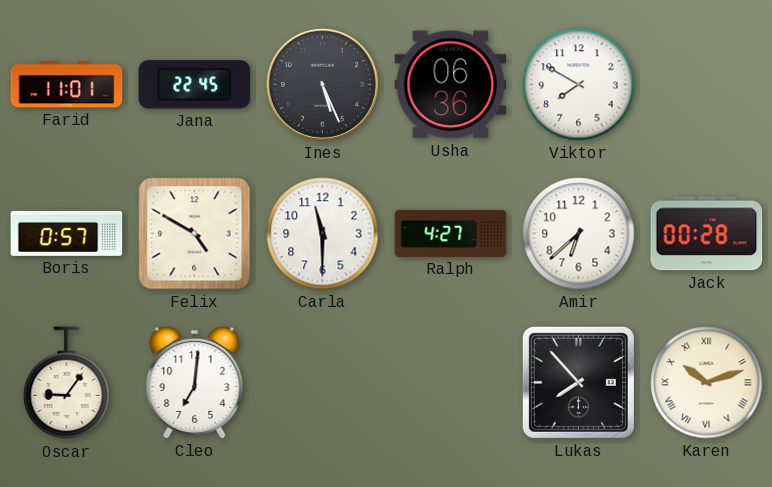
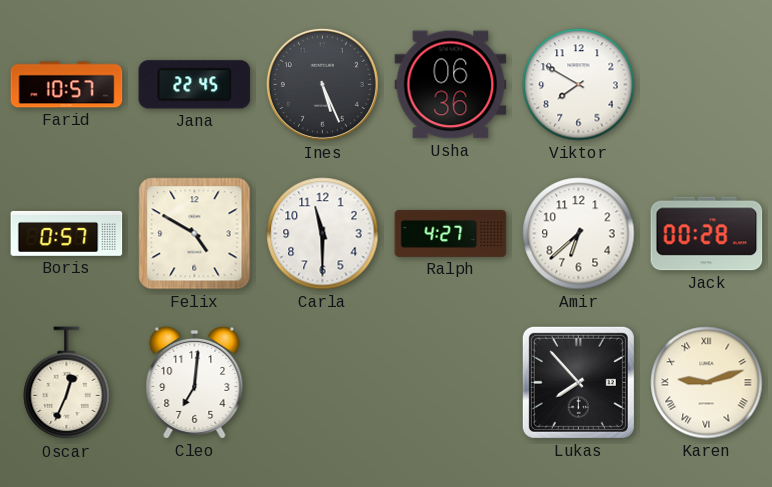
Farid: 11:01 -> 10:57
Oscar: 9:06 -> 12:34
Karen: 10:12 -> 9:12
